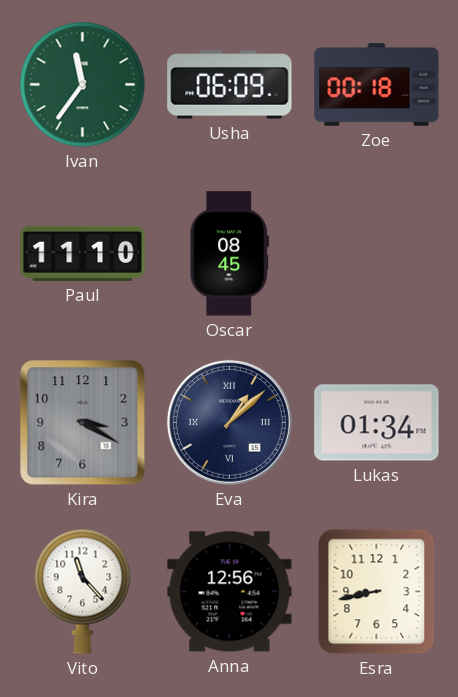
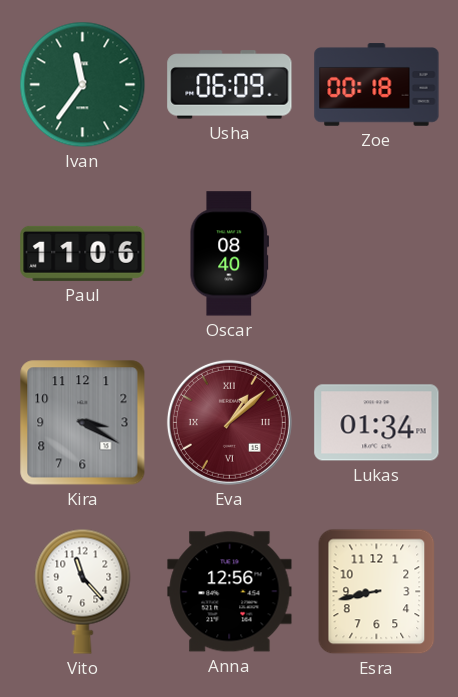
Paul: 11:10 -> 11:06
Oscar: 08:45 -> 08:40
Eva dial: navy -> burgundy
